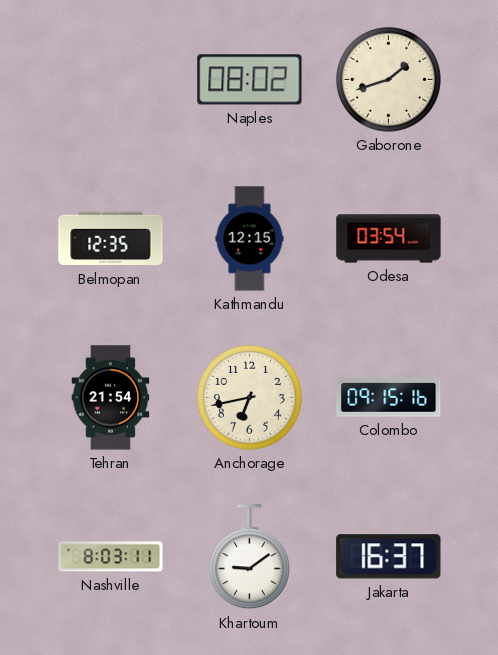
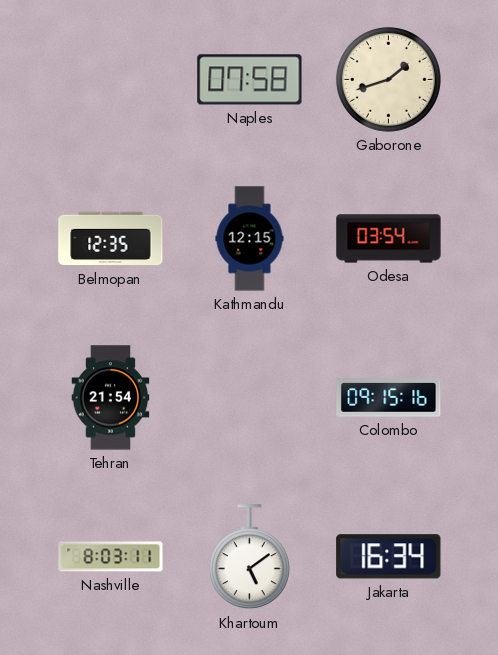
Naples: 08:02 -> 07:58
Anchorage: 6:43 -> none
Khartoum: 9:09 -> 5:09
Jakarta: 16:37 -> 16:34
